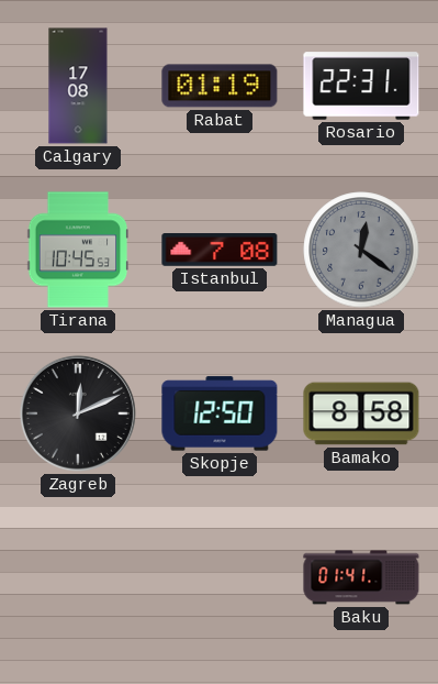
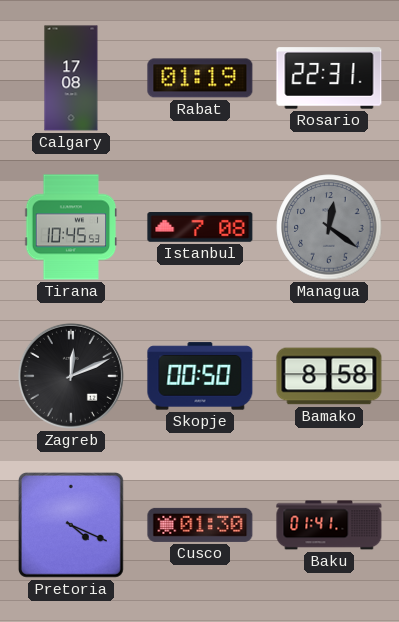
Skopje: 12:50 -> 00:50
Pretoria: none -> 4:19
Cusco: none -> 01:30
